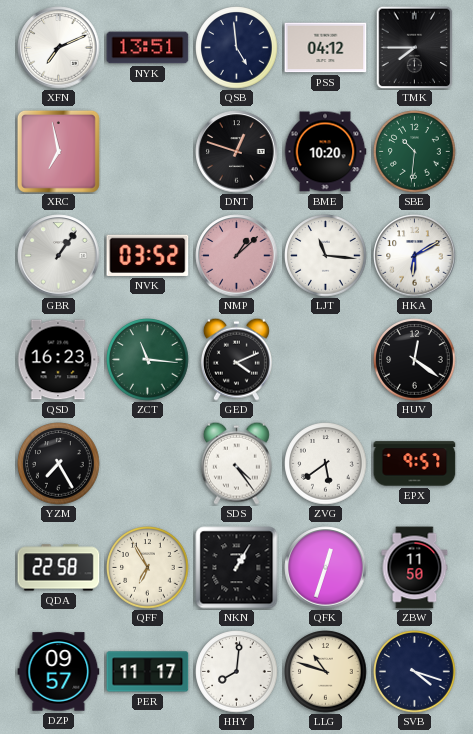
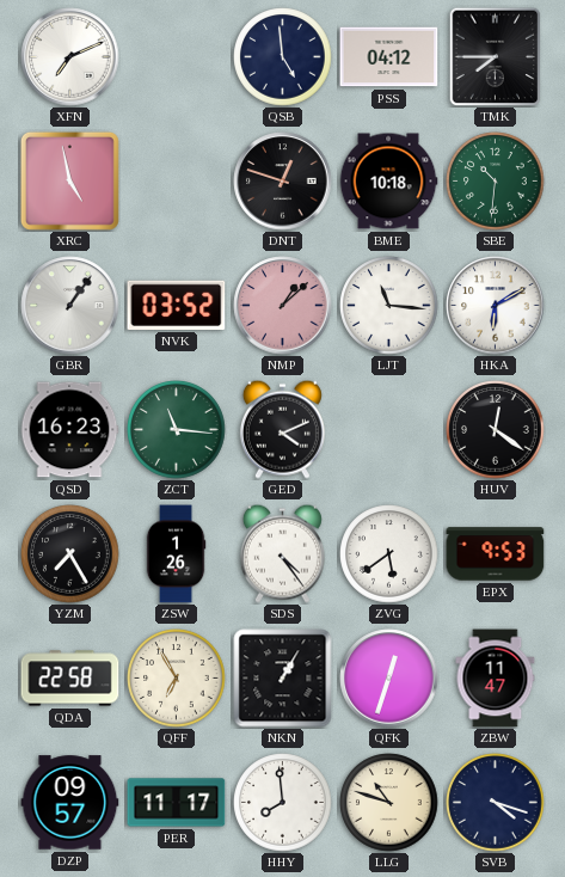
NYK: 13:51 -> none
XRC: 6:58 -> 4:58
BME: 10:20 -> 10:18
ZSW: none -> 1:26
EPX: 9:57 -> 9:53
ZBW: 11:50 -> 11:47
HHY: 8:01 -> 7:59
